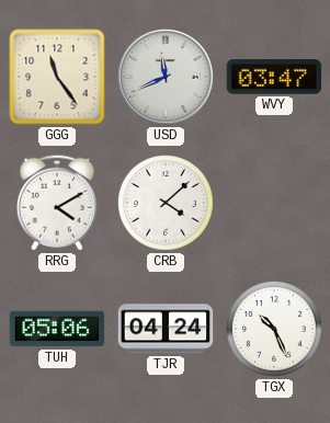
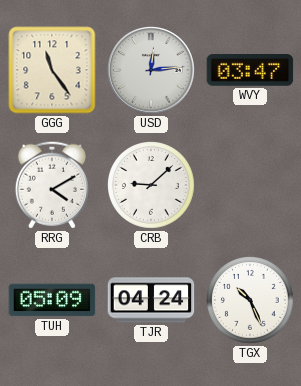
USD: 11:41 -> 12:14
CRB: 4:08 -> 9:08
TUH: 05:06 -> 05:09
